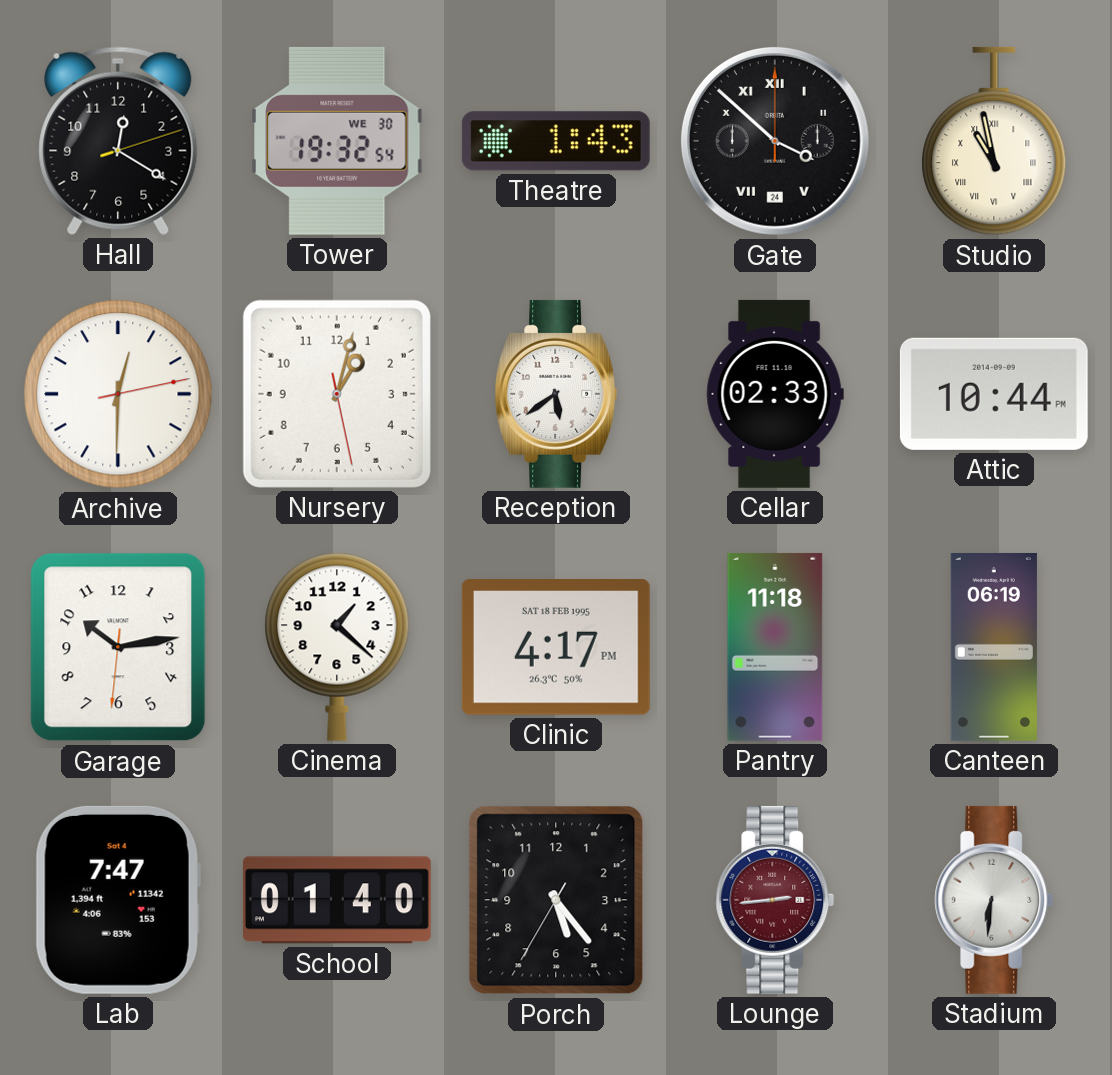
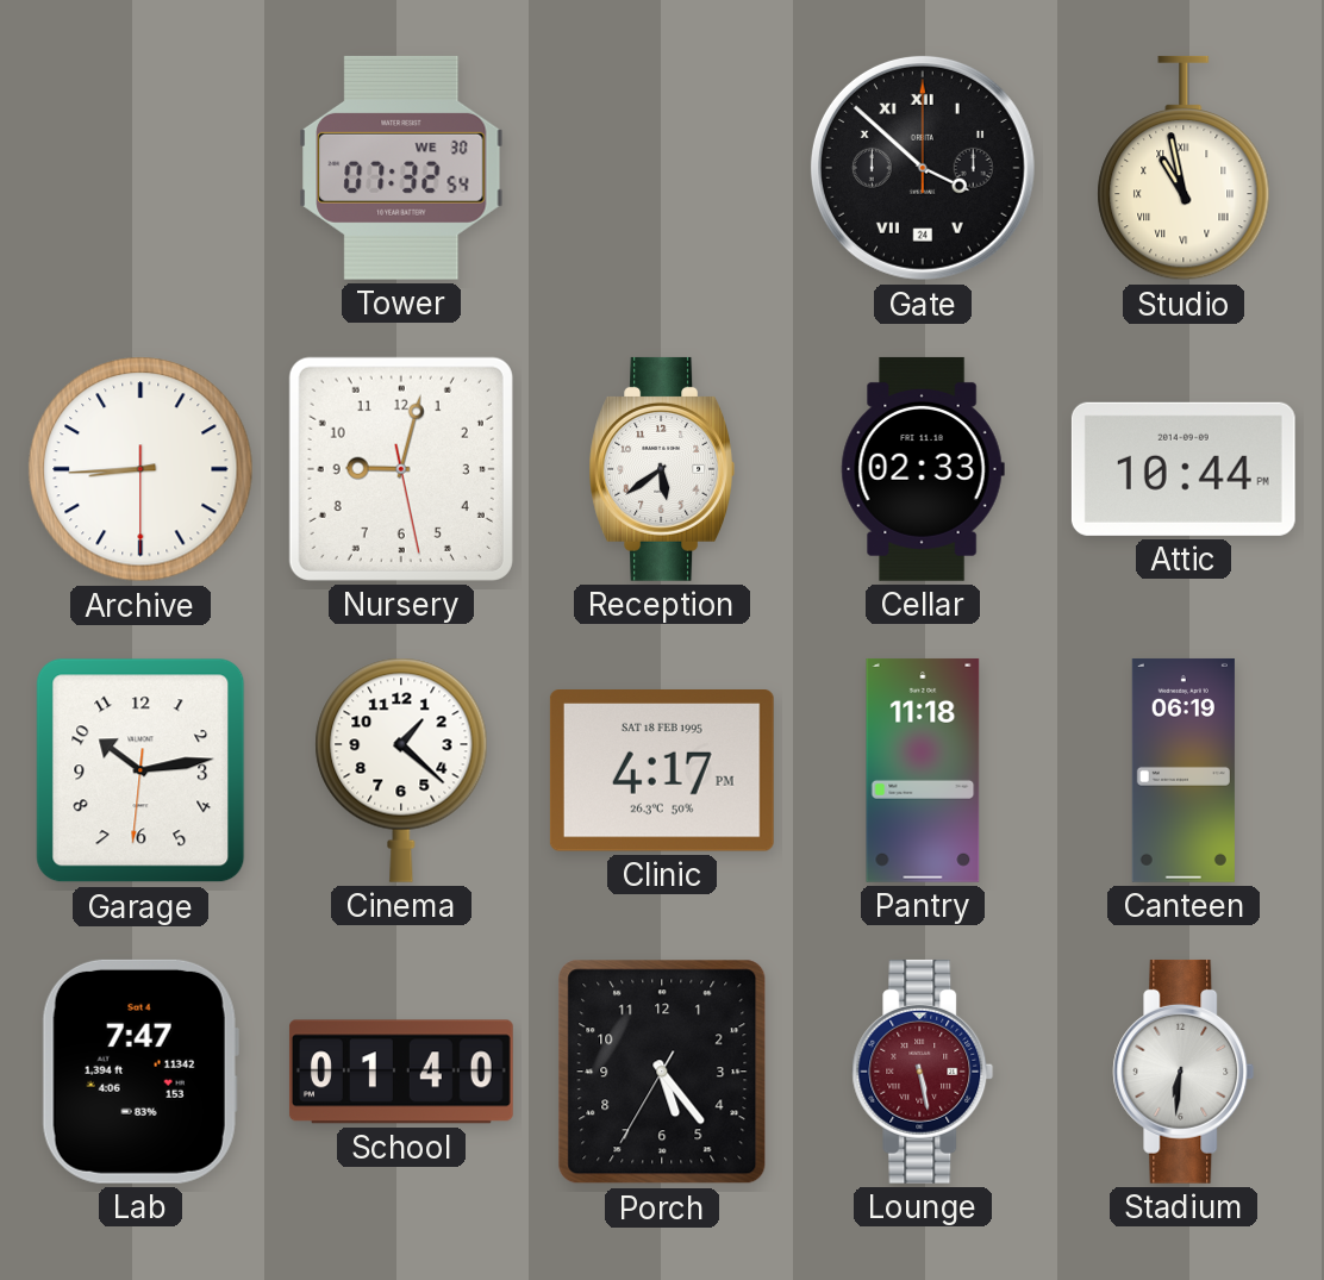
Hall: 12:20 -> none
Tower: 19:32 -> 07:32
Theatre: 1:43 -> none
Archive: 12:30 -> 8:44
Nursery: 1:02 -> 9:02
Lounge: 2:44 -> 5:28
